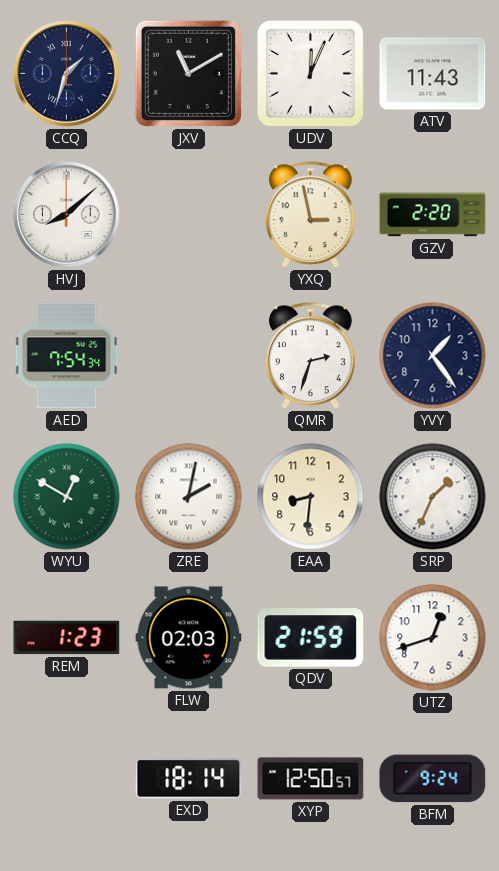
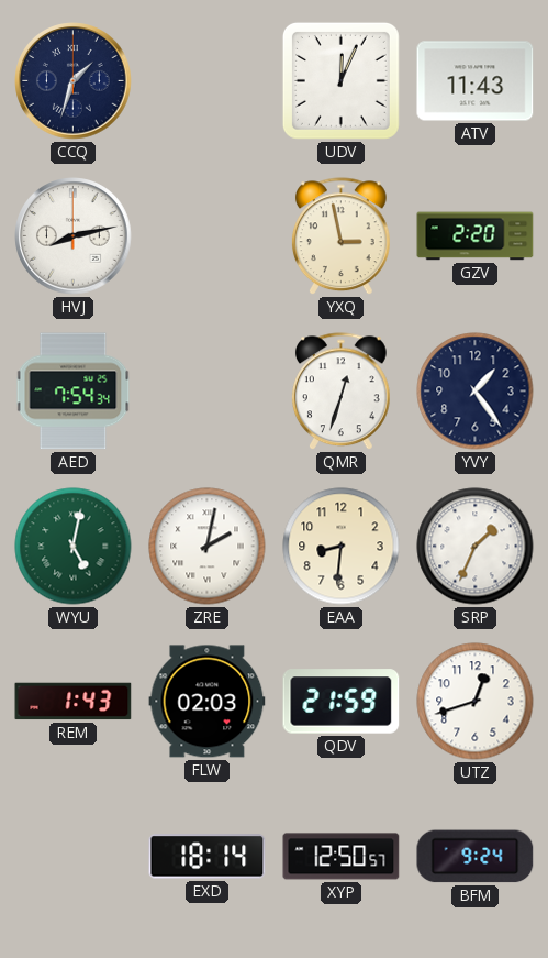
JXV: 11:10 -> none
HVJ: 8:08 -> 8:13
QMR: 2:33 -> 12:33
WYU: 12:50 -> 5:02
REM: 1:23 -> 1:43
